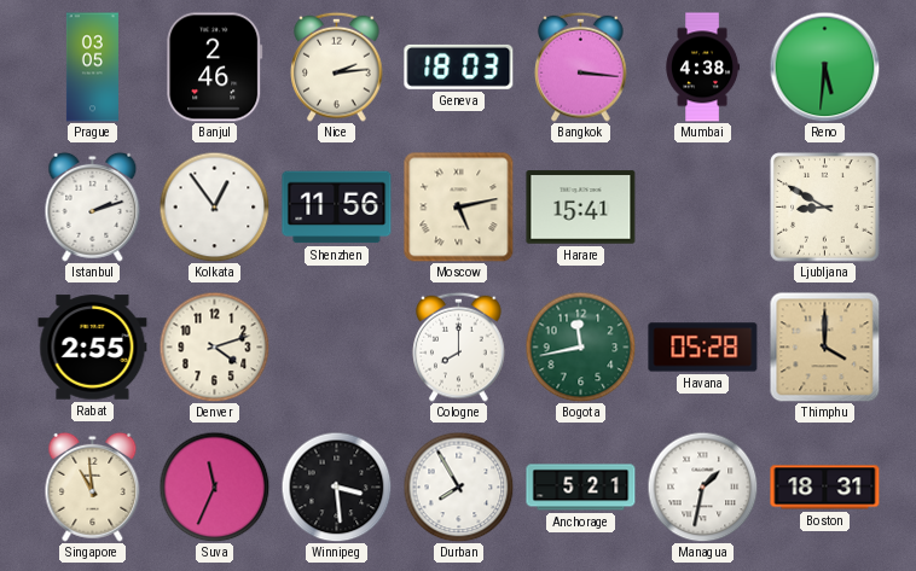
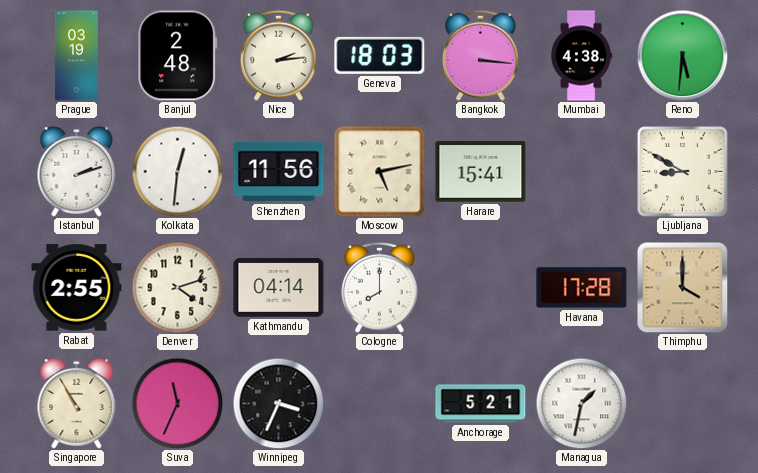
Prague: 03:05 -> 03:19
Banjul: 2:46 -> 2:48
Kolkata: 12:54 -> 12:31
Kathmandu: none -> 04:14
Bogota: 11:43 -> none
Havana: 05:28 -> 17:28
Singapore: 10:59 -> 10:55
Winnipeg: 3:29 -> 3:34
Durban: 7:55 -> none
Boston: 18:31 -> none
